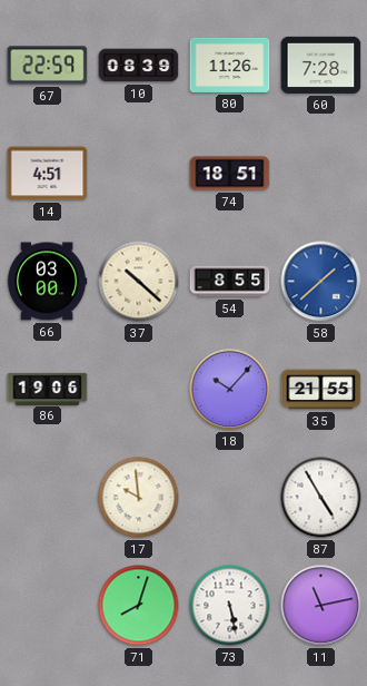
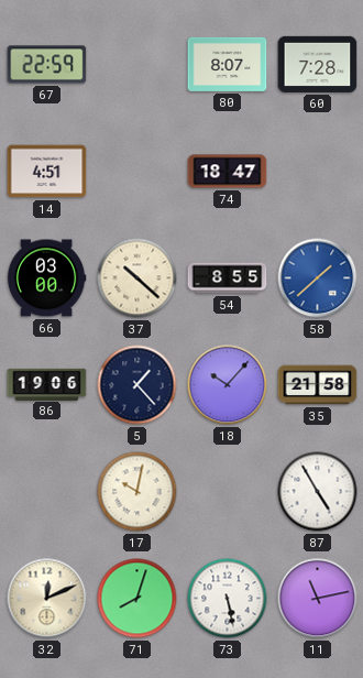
10: 08:39 -> none
80: 11:26 -> 8:07
74: 18:51 -> 18:47
5: none -> 1:23
35: 21:55 -> 21:58
17: 9:59 -> 10:02
32: none -> 12:11
